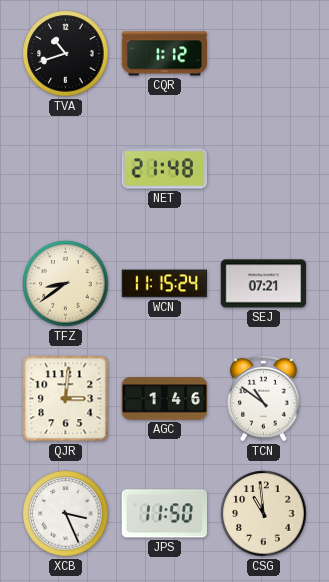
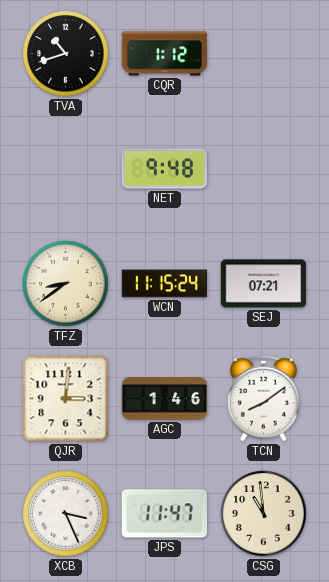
NET: 21:48 -> 9:48
TCN: 10:51 -> 8:09
JPS: 11:50 -> 11:47
